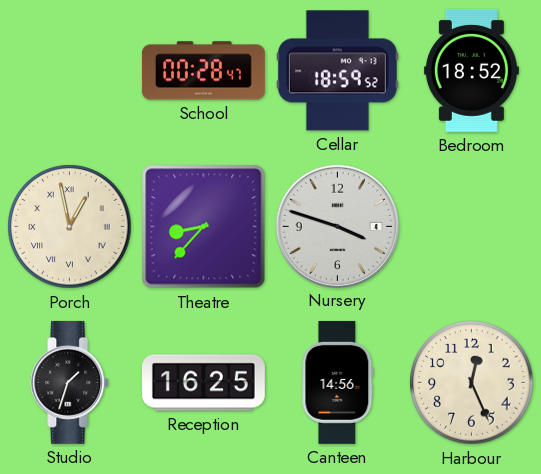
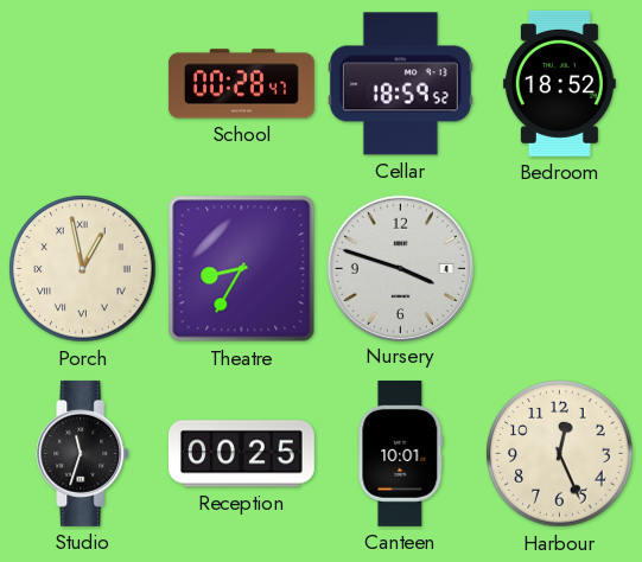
Theatre: 8:37 -> 8:35
Studio: 1:33 -> 11:33
Reception: 16:25 -> 00:25
Canteen: 14:56 -> 10:01
